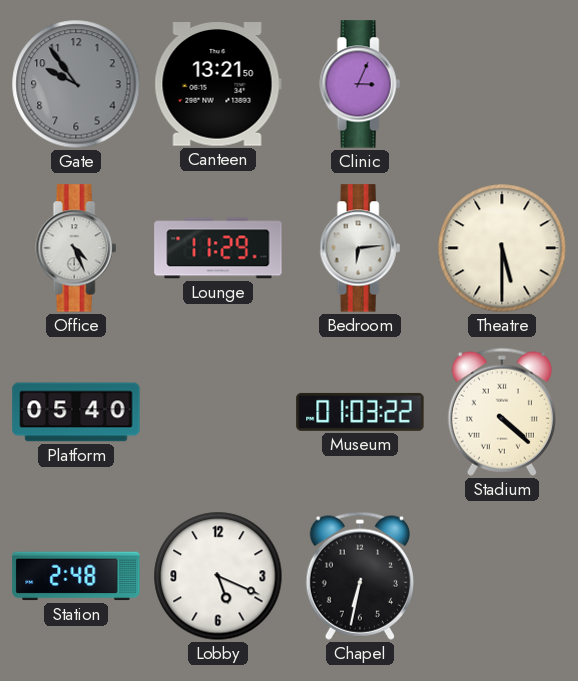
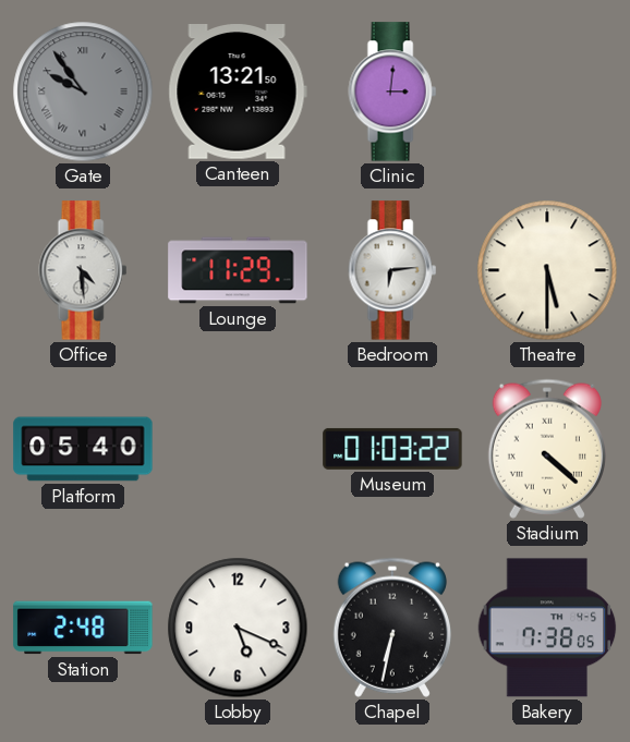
Gate numerals: Arabic -> Roman
Clinic: 3:04 -> 3:01
Office: 4:26 -> 4:29
Bakery: none -> 7:38
